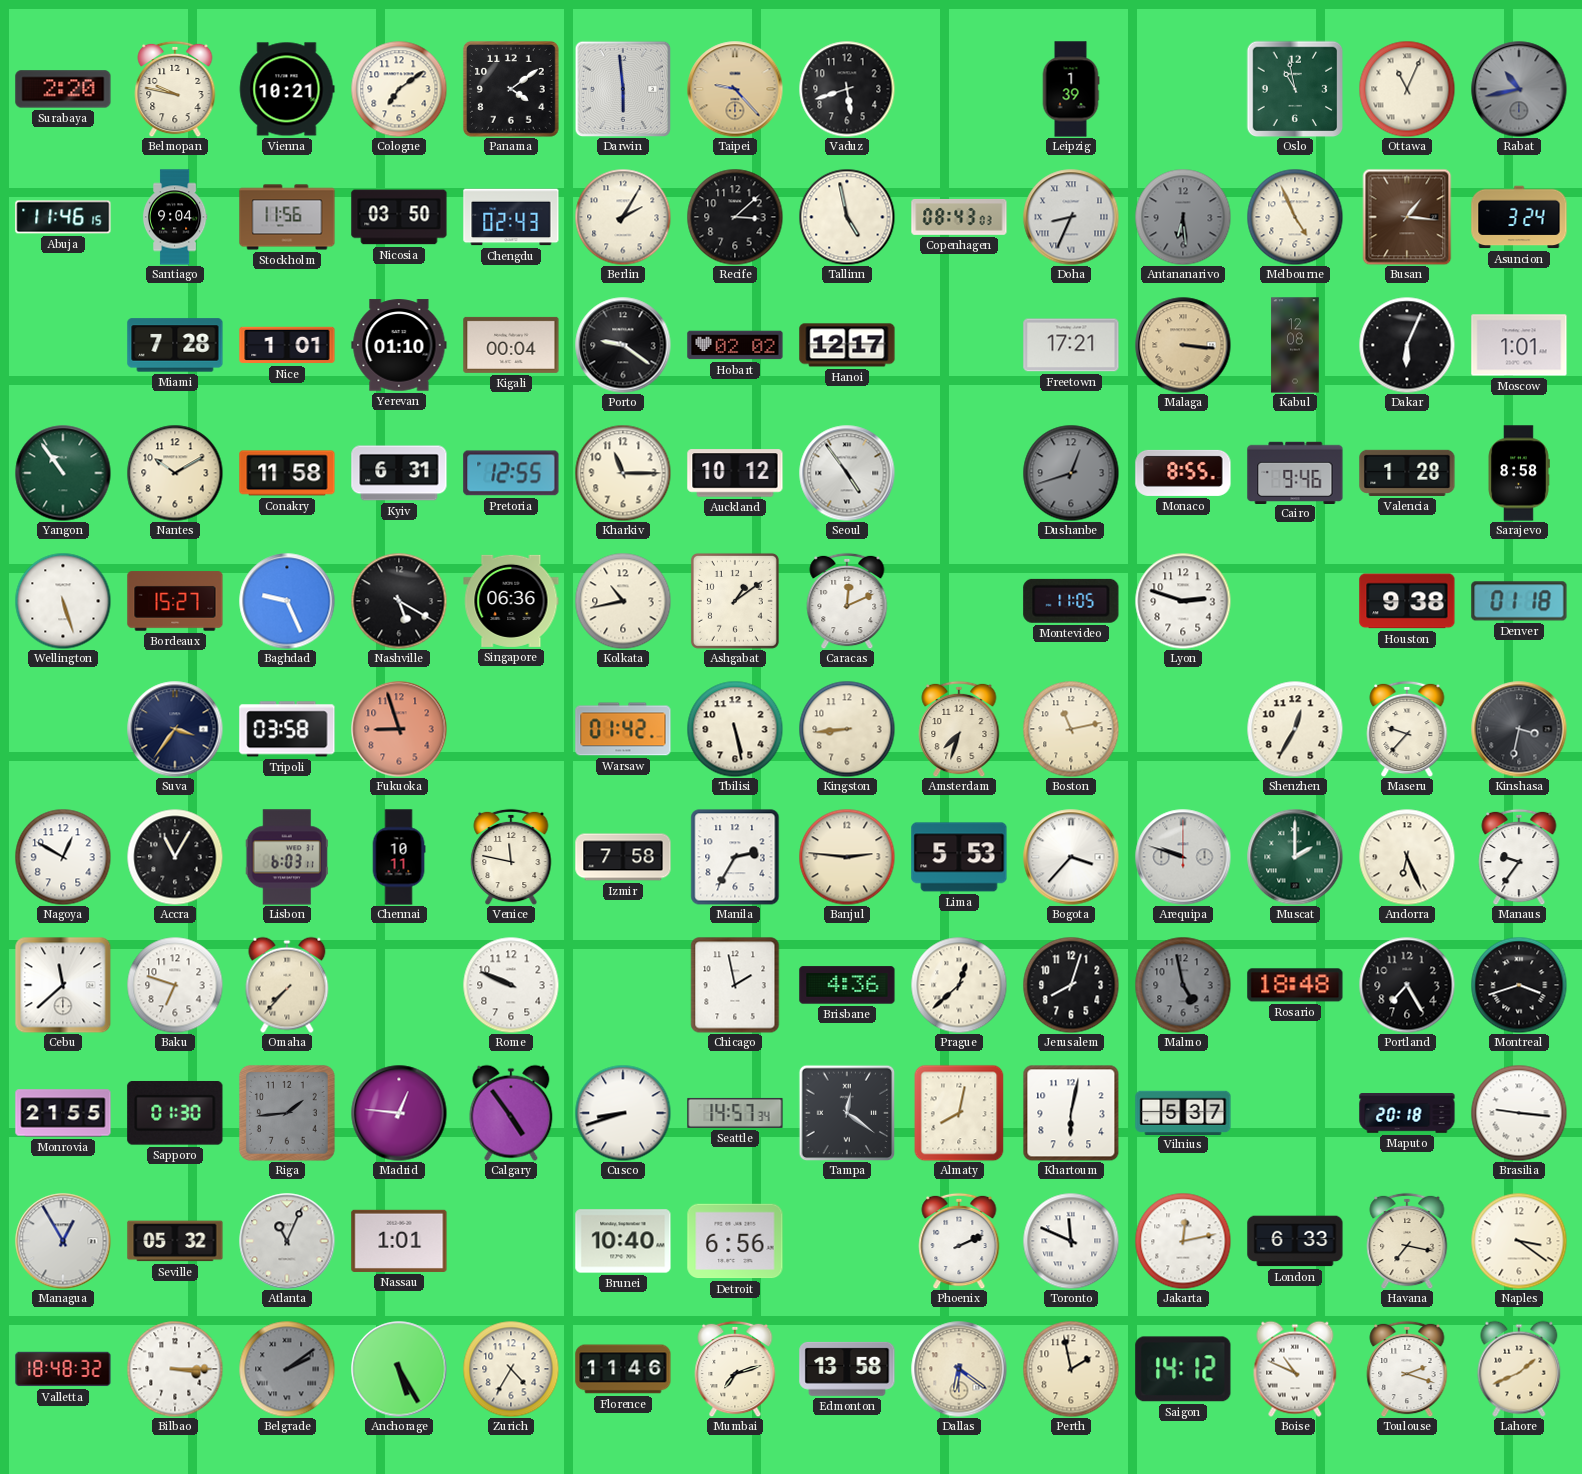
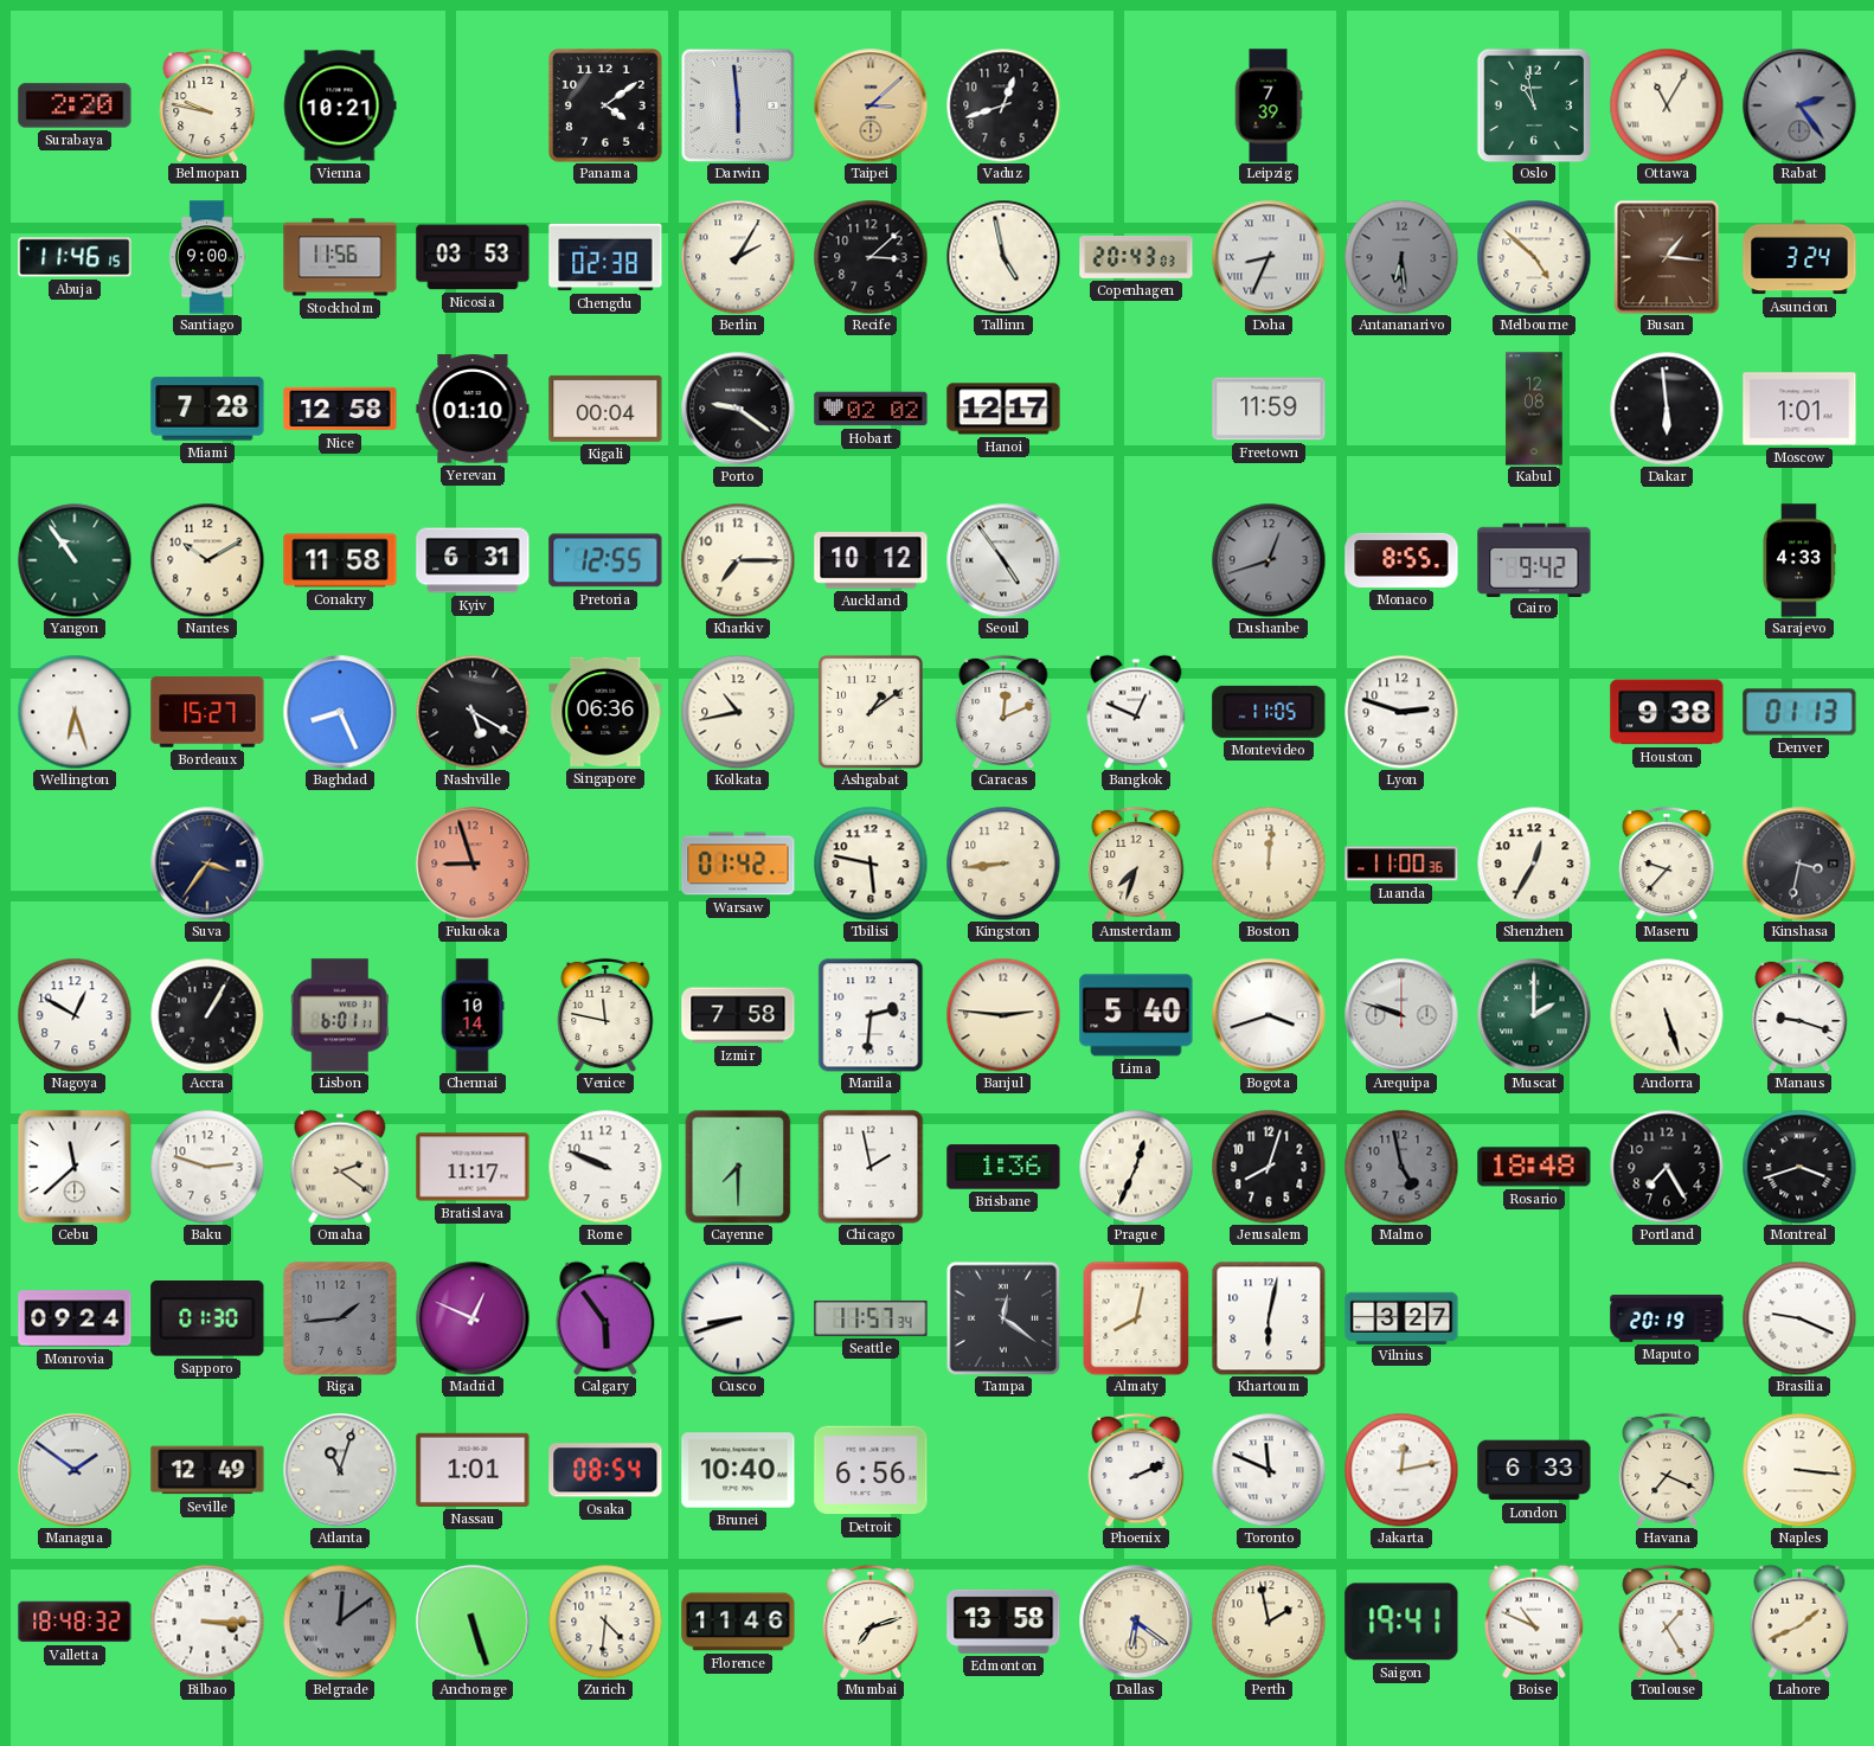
Cologne: 7:09 -> none
Taipei: 9:23 -> 3:08
Vaduz: 5:42 -> 12:42
Leipzig: 1:39 -> 7:39
Ottawa: 11:04 -> 11:05
Rabat: 10:43 -> 2:24
Santiago: 9:04 -> 9:00
Nicosia: 03:50 -> 03:53
Chengdu: 02:43 -> 02:38
Copenhagen: 08:43 -> 20:43
Melbourne: 4:56 -> 4:52
Nice: 1:01 -> 12:58
Freetown: 17:21 -> 11:59
Malaga: 3:16 -> none
Dakar: 6:04 -> 5:59
Kharkiv: 11:15 -> 7:15
Cairo: 9:46 -> 9:42
Valencia: 1:28 -> none
Sarajevo: 8:58 -> 4:33
Wellington: 5:27 -> 6:27
Baghdad: 9:26 -> 8:26
Bangkok: none -> 12:49
Denver: 01:18 -> 01:13
Tripoli: 03:58 -> none
Tbilisi: 5:28 -> 5:47
Boston: 11:13 -> 12:01
Luanda: none -> 11:00
Accra: 11:05 -> 1:05
Lisbon: 6:03 -> 6:01
Chennai: 10:11 -> 10:14
Manila: 2:35 -> 2:31
Lima: 5:53 -> 5:40
Bogota: 3:37 -> 3:42
Andorra: 6:26 -> 5:27
Manaus: 9:36 -> 9:18
Baku: 6:48 -> 2:48
Omaha: 7:37 -> 2:21
Bratislava: none -> 11:17
Cayenne: none -> 7:30
Brisbane: 4:36 -> 1:36
Prague: 12:38 -> 12:34
Monrovia: 21:55 -> 09:24
Madrid: 12:46 -> 12:49
Calgary: 4:54 -> 5:54
Seattle: 14:57 -> 11:57
Vilnius: 5:37 -> 3:27
Maputo: 20:18 -> 20:19
Brasilia: 9:16 -> 9:19
Managua: 12:55 -> 1:51
Seville: 05:32 -> 12:49
Atlanta: 11:04 -> 11:03
Osaka: none -> 08:54
Havana: 7:17 -> 7:19
Naples: 3:21 -> 3:16
Belgrade: 2:09 -> 12:09
Anchorage: 5:25 -> 5:27
Zurich: 4:35 -> 4:31
Saigon: 14:12 -> 19:41
Toulouse: 2:18 -> 1:25
